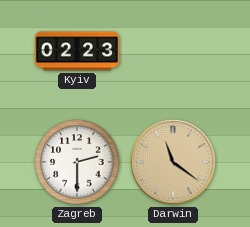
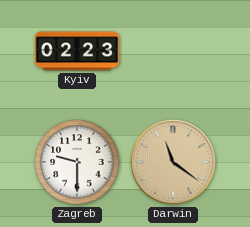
Zagreb: 2:30 -> 9:30
